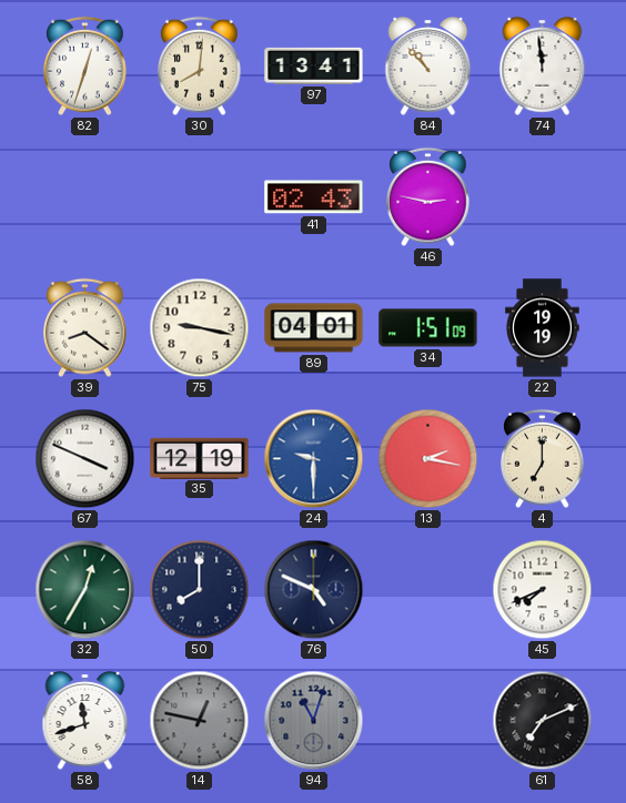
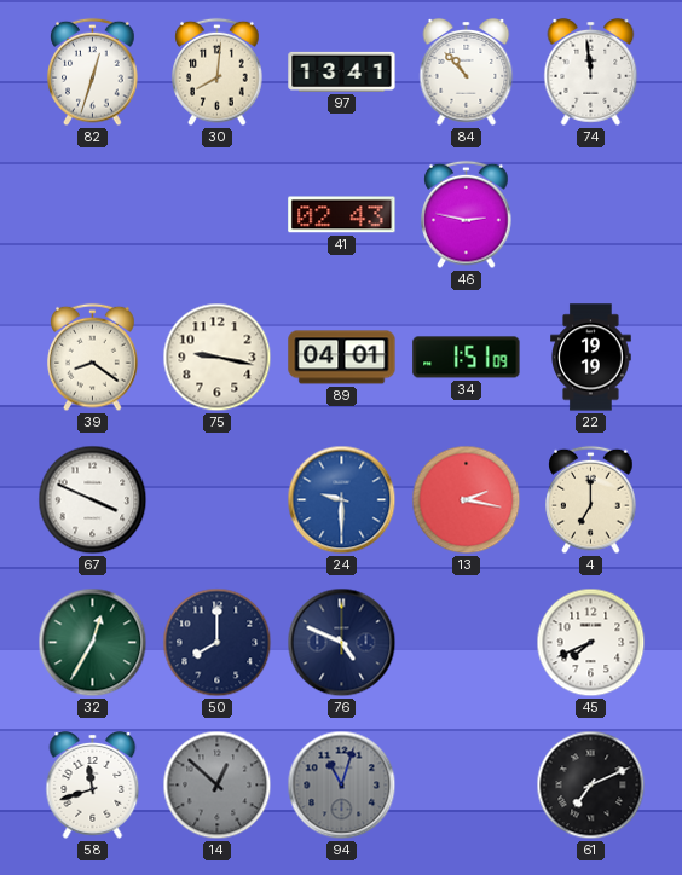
35: 12:19 -> none
14: 12:47 -> 12:52
